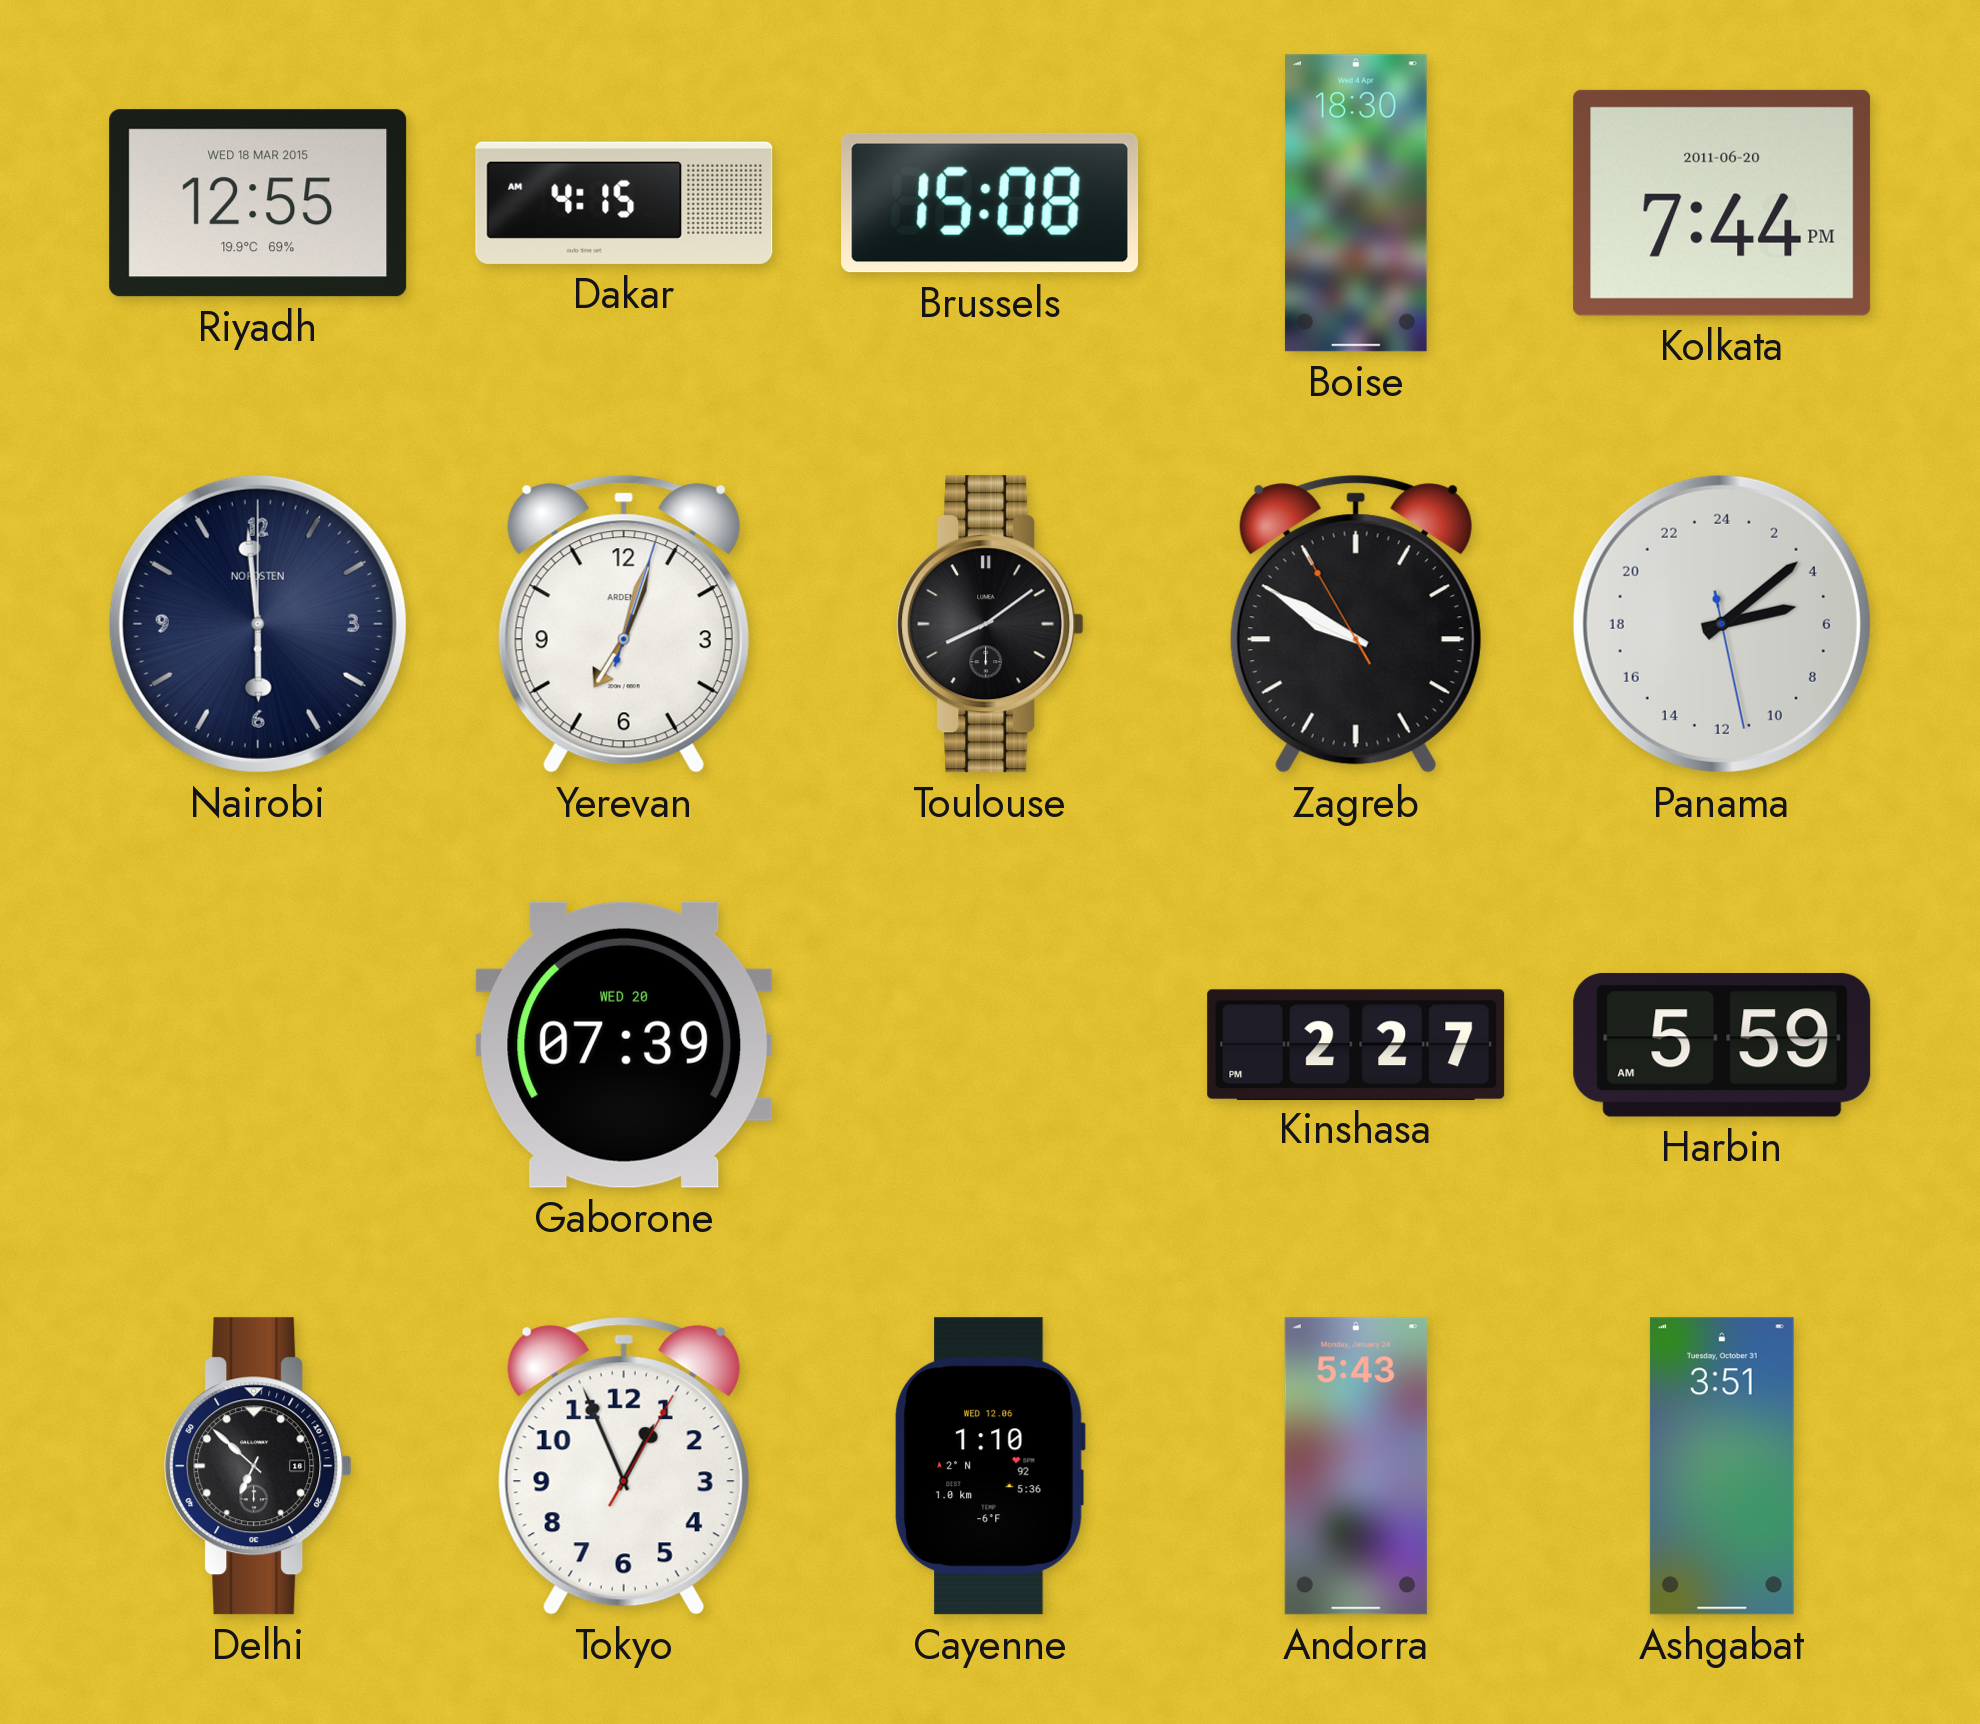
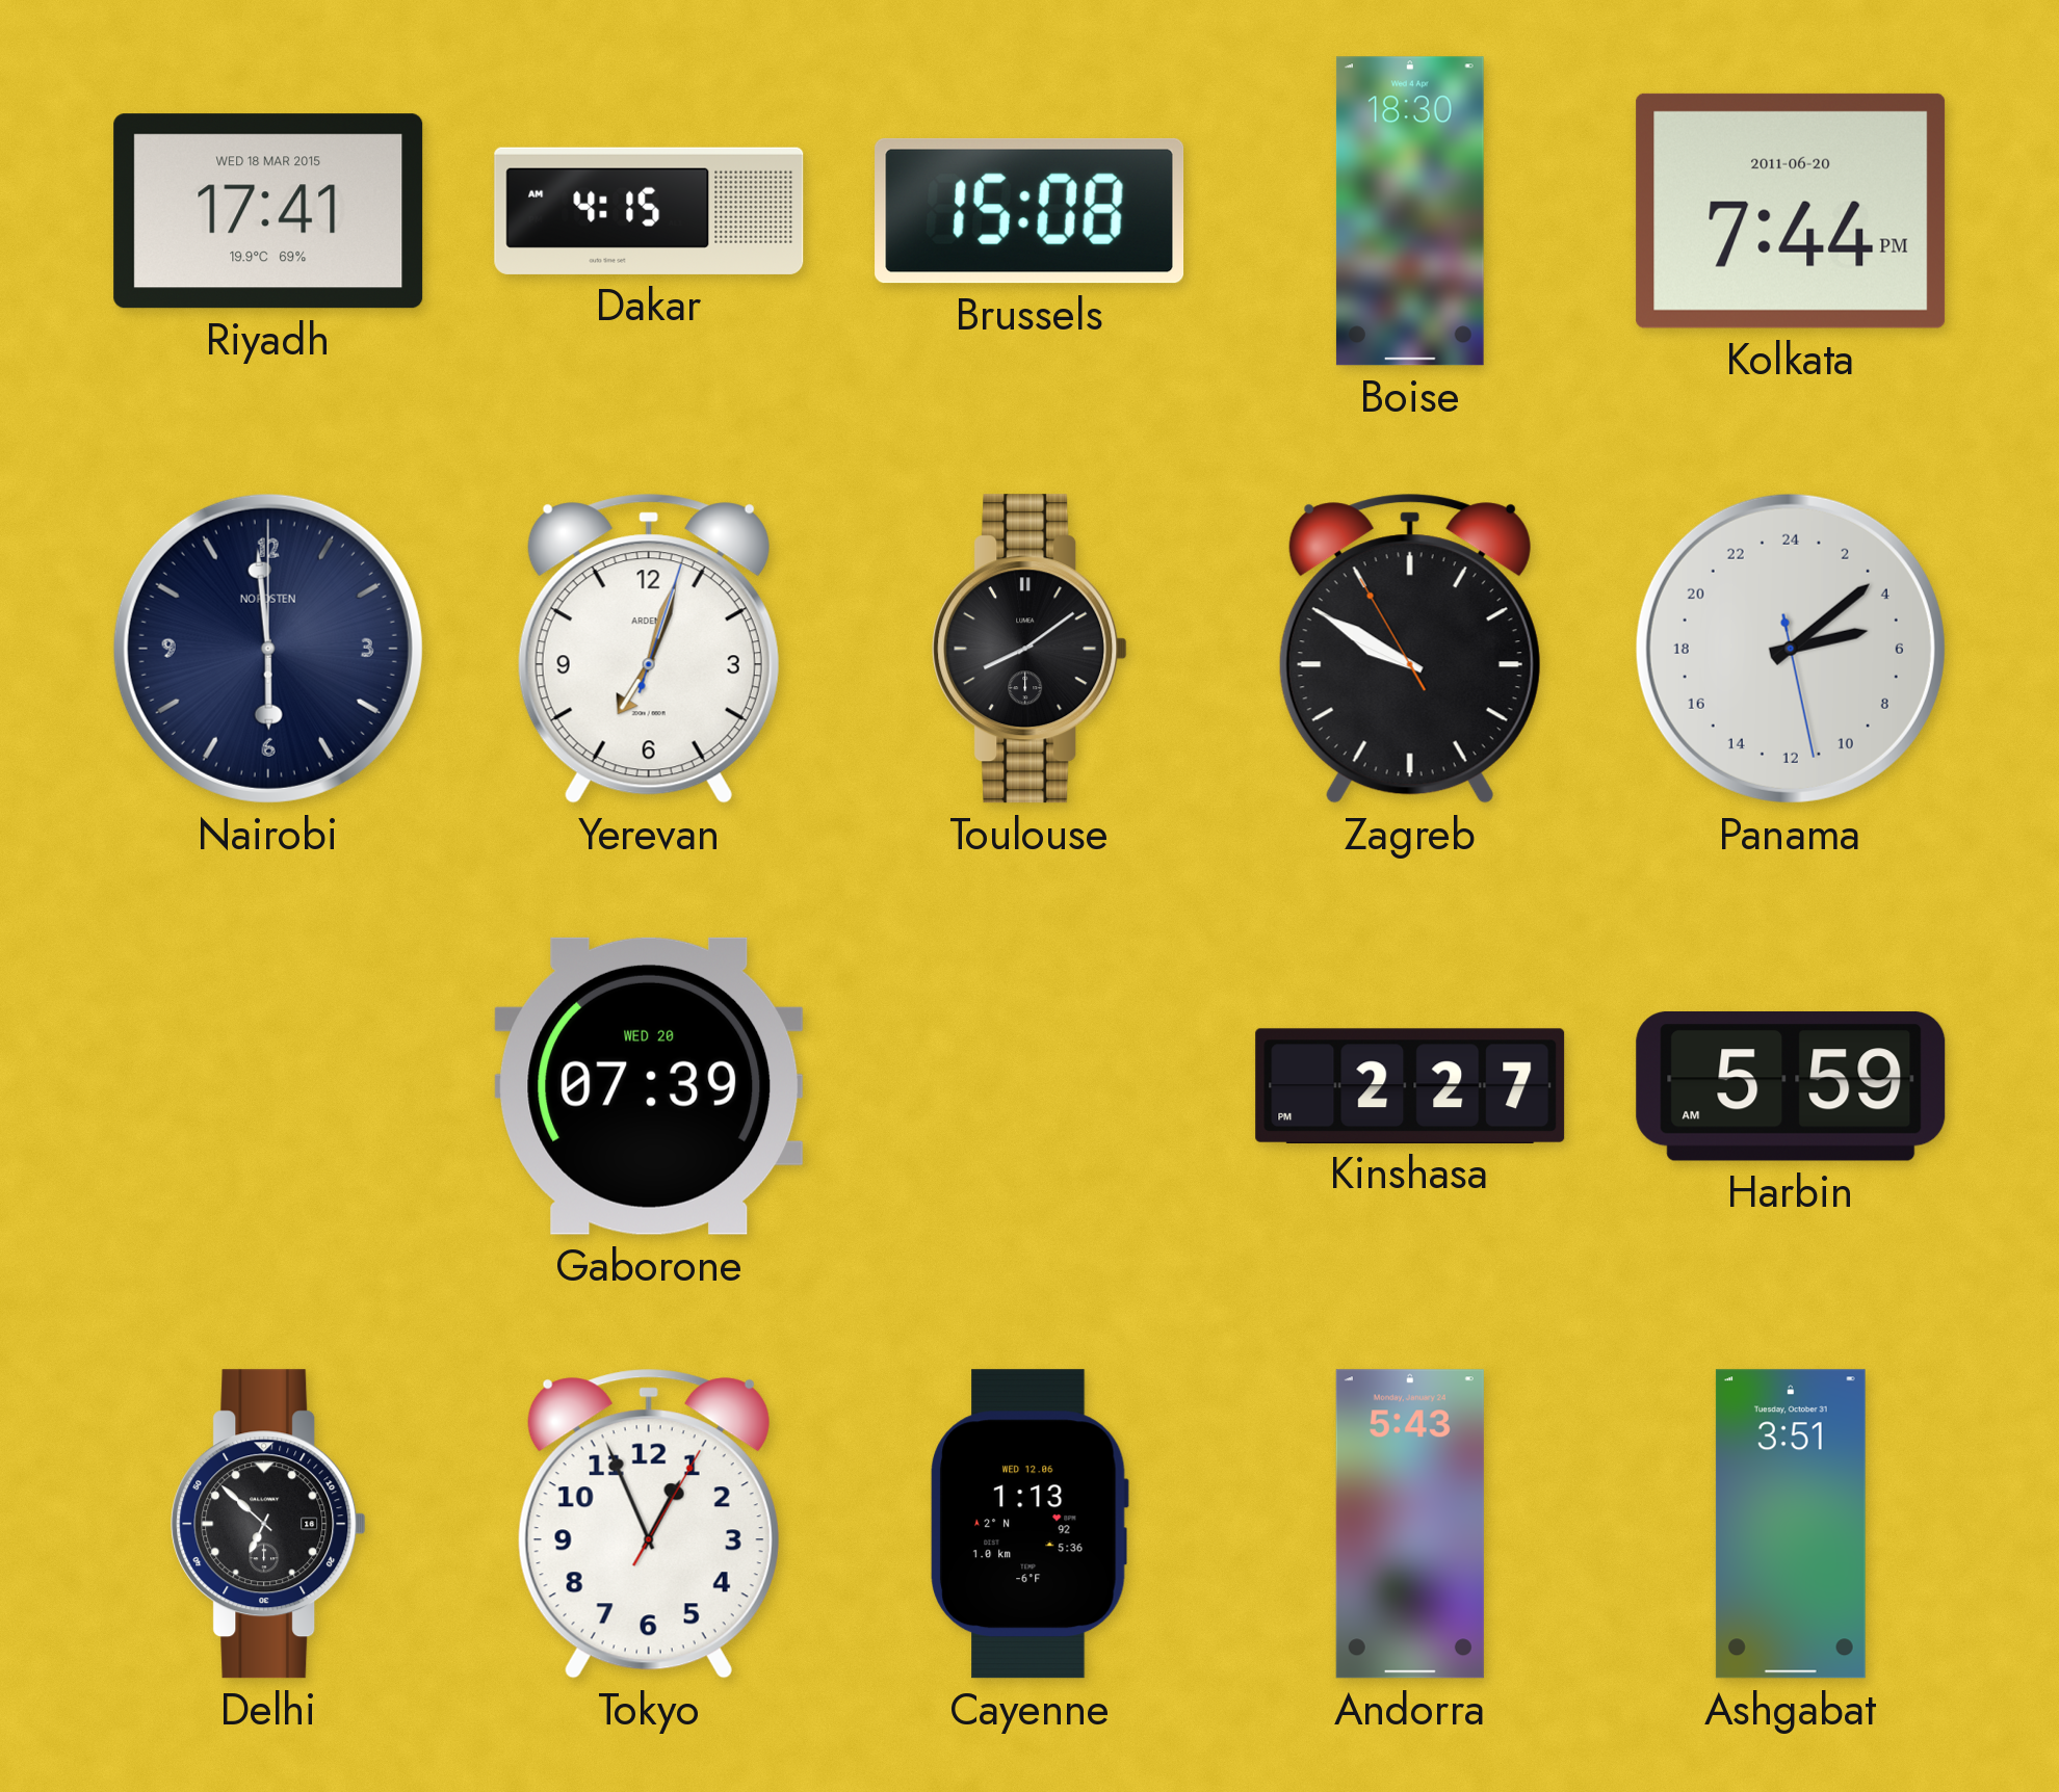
Riyadh: 12:55 -> 17:41
Cayenne: 1:10 -> 1:13
